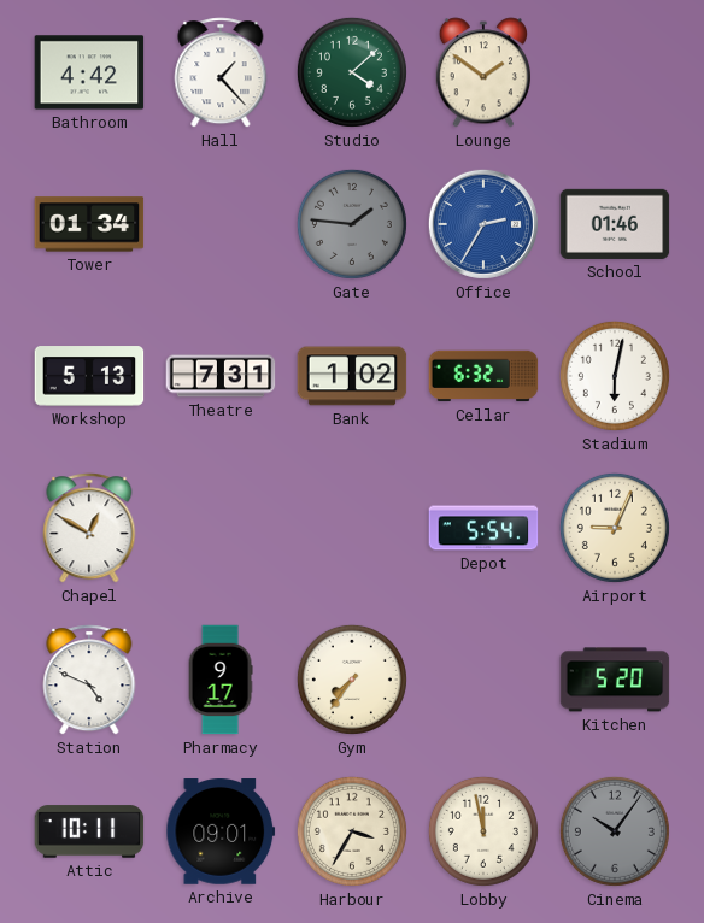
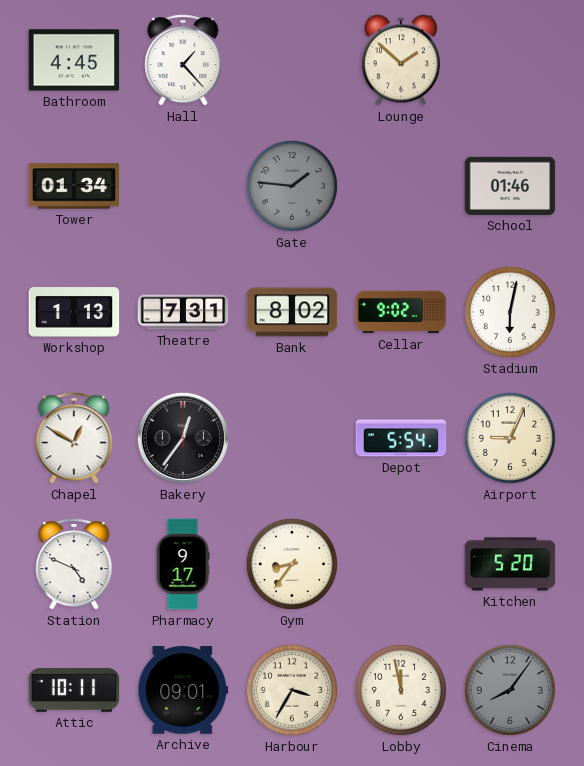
Bathroom: 4:42 -> 4:45
Studio: 4:08 -> none
Lounge: 1:51 -> 1:52
Office: 2:35 -> none
Workshop: 5:13 -> 1:13
Bank: 1:02 -> 8:02
Cellar: 6:32 -> 9:02
Bakery: none -> 12:36
Gym: 7:36 -> 8:36
Cinema: 10:06 -> 8:06
